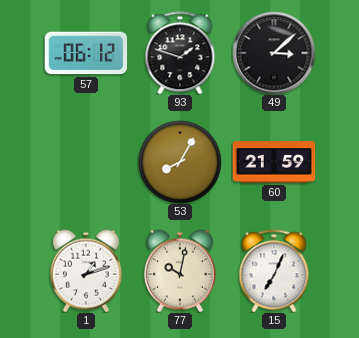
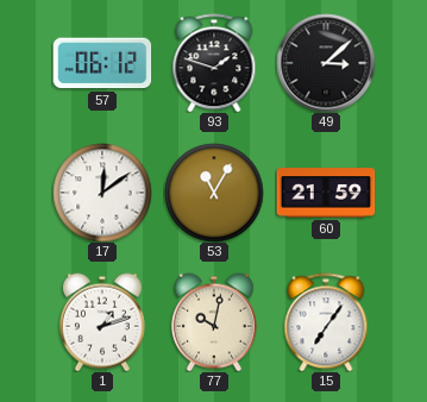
17: none -> 12:09
53: 8:05 -> 11:05
15: 7:04 -> 7:06
